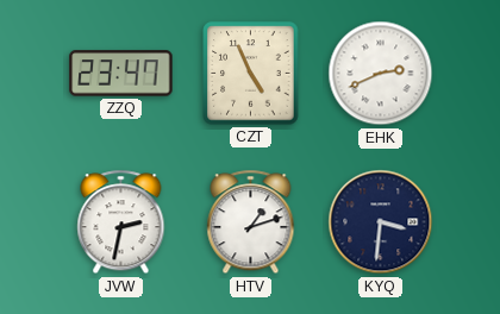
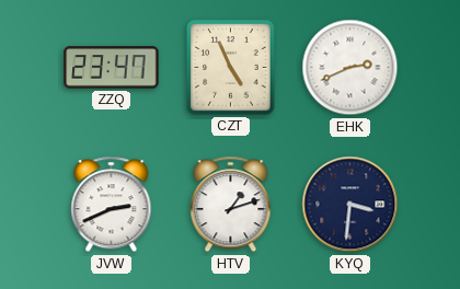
JVW: 2:32 -> 2:41
